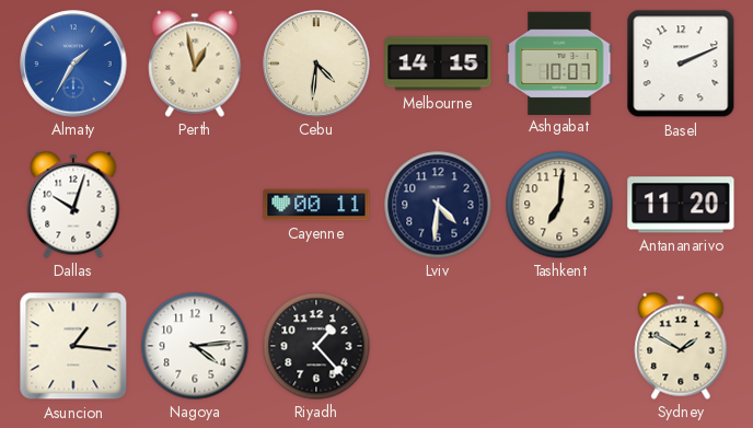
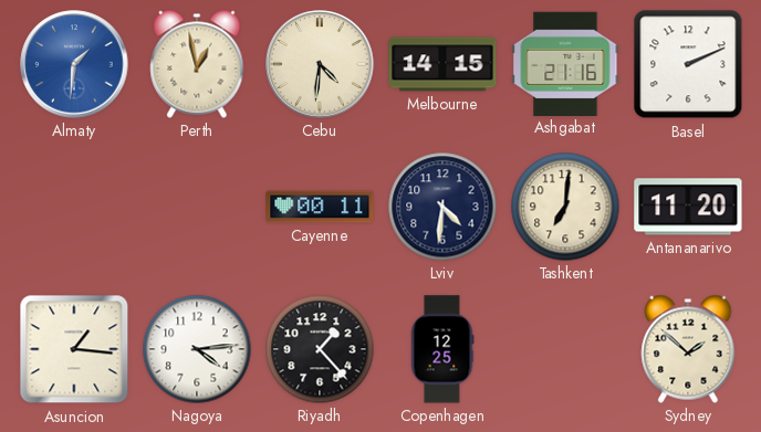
Almaty: 1:35 -> 1:31
Ashgabat: 10:07 -> 21:16
Dallas: 10:03 -> none
Copenhagen: none -> 12:25
Sydney: 1:50 -> 1:52
